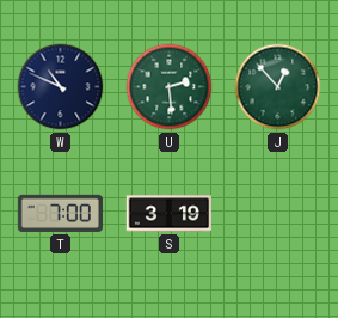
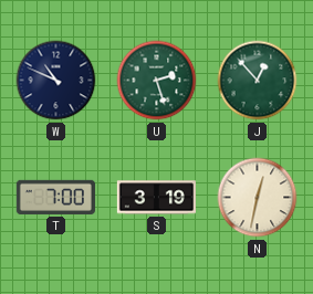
U: 2:29 -> 2:27
N: none -> 12:32
